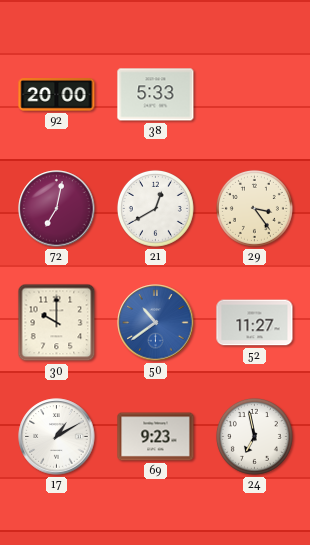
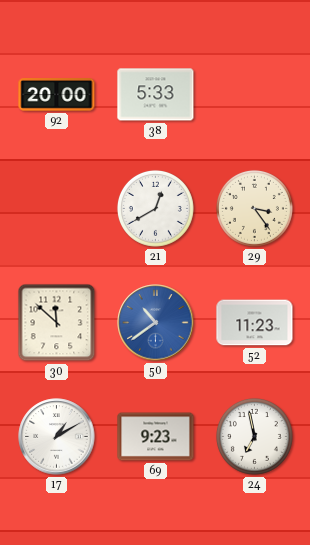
72: 7:02 -> none
30: 10:00 -> 11:52
52: 11:27 -> 11:23
